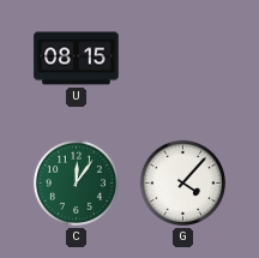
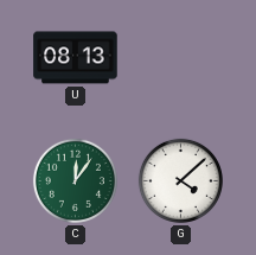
U: 08:15 -> 08:13
G: 4:07 -> 4:08
